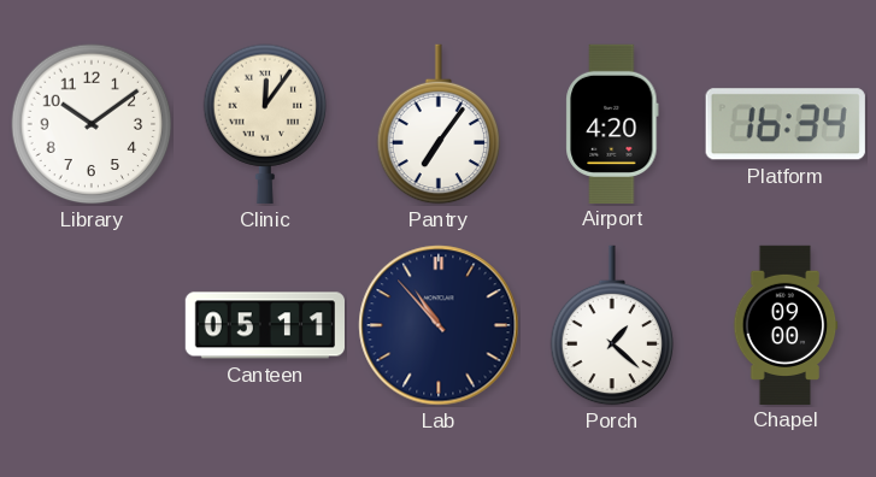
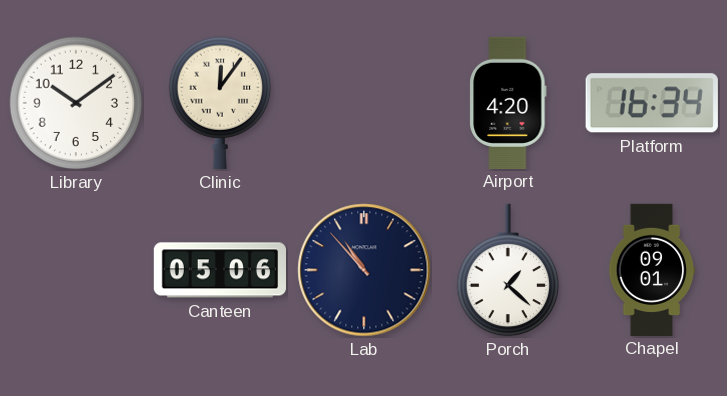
Pantry: 7:06 -> none
Canteen: 05:11 -> 05:06
Chapel: 09:00 -> 09:01
